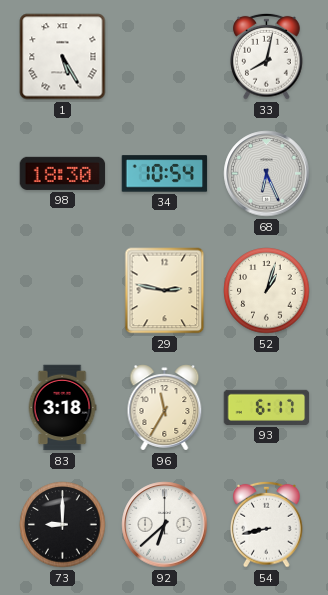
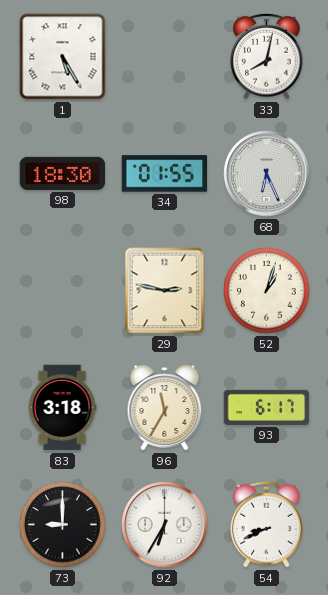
34: 10:54 -> 01:55
92: 6:38 -> 6:35
54: 8:43 -> 8:41
